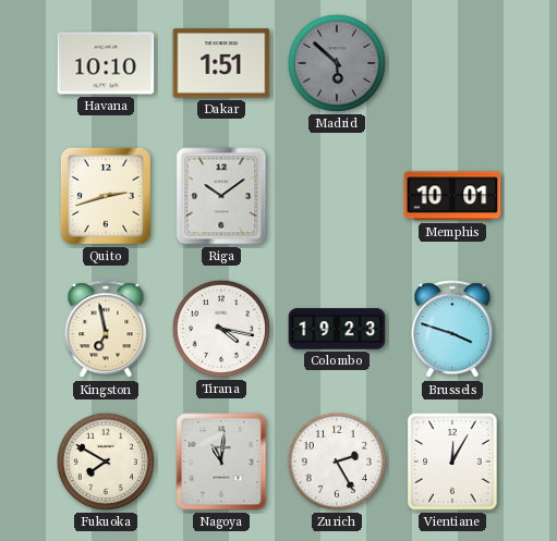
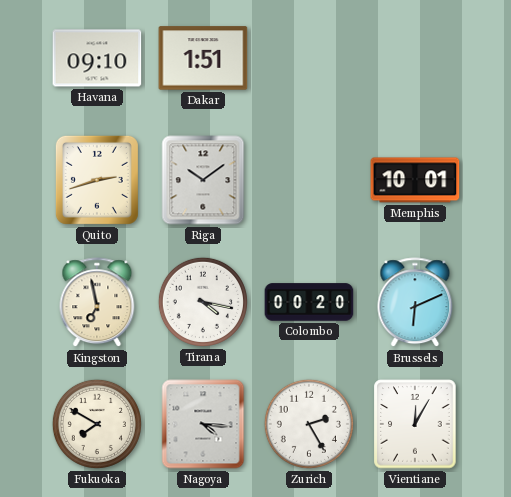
Havana: 10:10 -> 09:10
Madrid: 5:52 -> none
Colombo: 19:23 -> 00:20
Brussels: 3:48 -> 6:11
Nagoya: 11:01 -> 4:16
